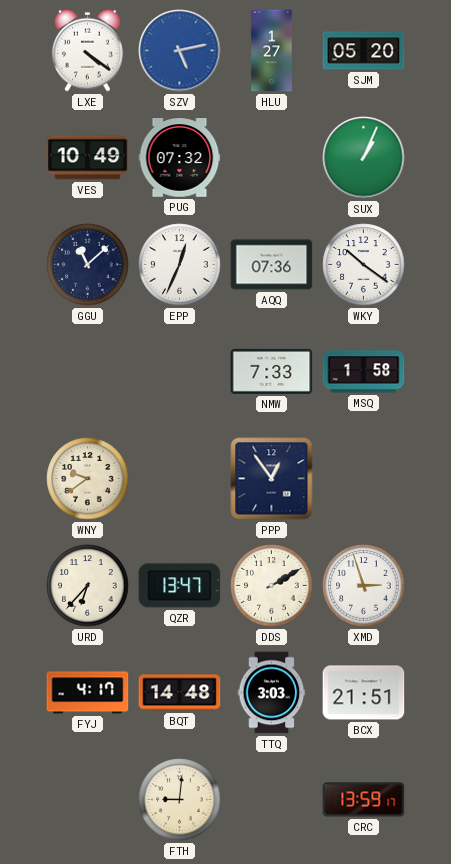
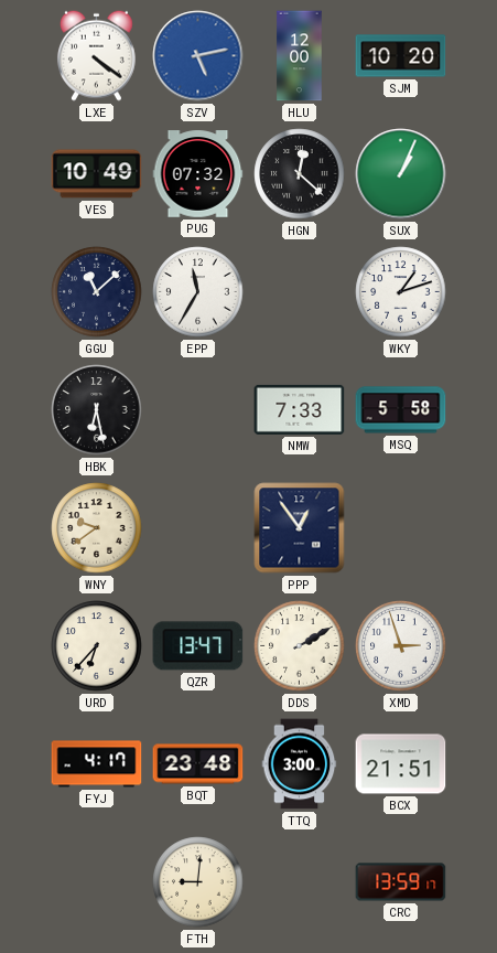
HLU: 1:27 -> 12:00
SJM: 05:20 -> 10:20
HGN: none -> 12:22
EPP: 12:34 -> 11:35
AQQ: 07:36 -> none
WKY: 10:21 -> 1:12
HBK: none -> 6:28
MSQ: 1:58 -> 5:58
BQT: 14:48 -> 23:48
TTQ: 3:03 -> 3:00
